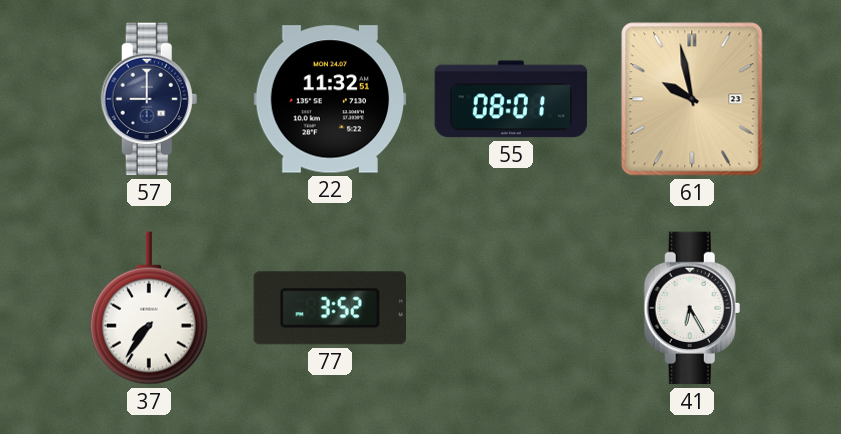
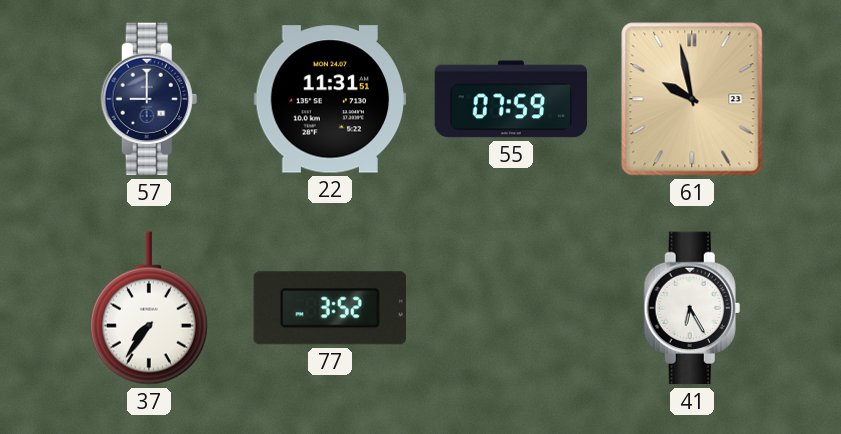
22: 11:32 -> 11:31
55: 08:01 -> 07:59
